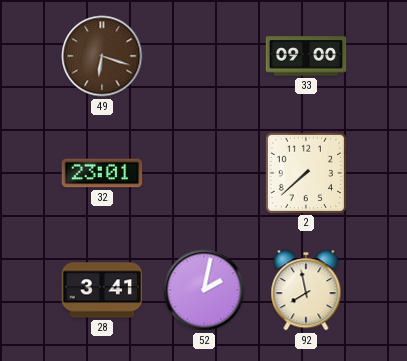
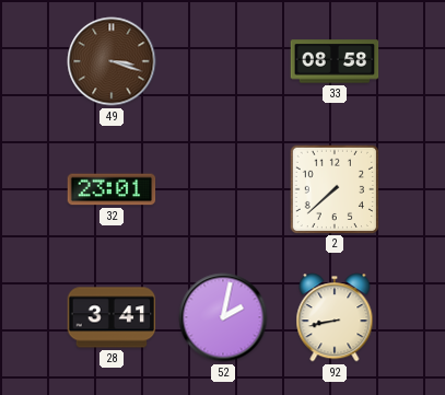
49: 6:18 -> 3:18
33: 09:00 -> 08:58
92: 7:58 -> 8:43
